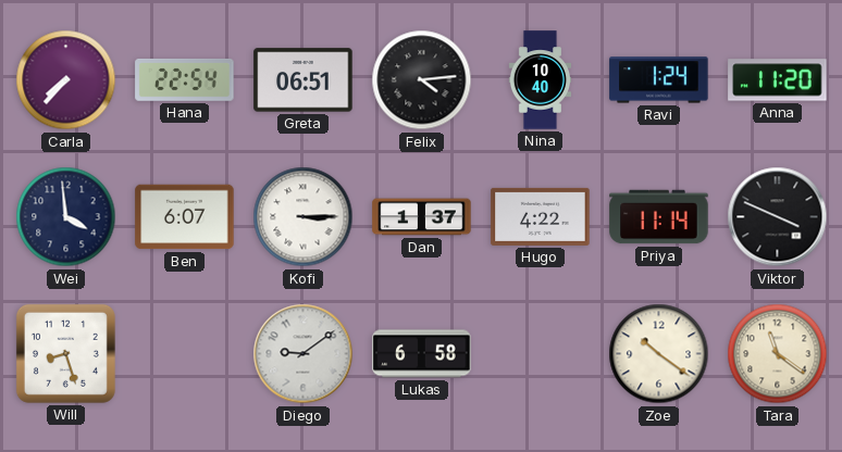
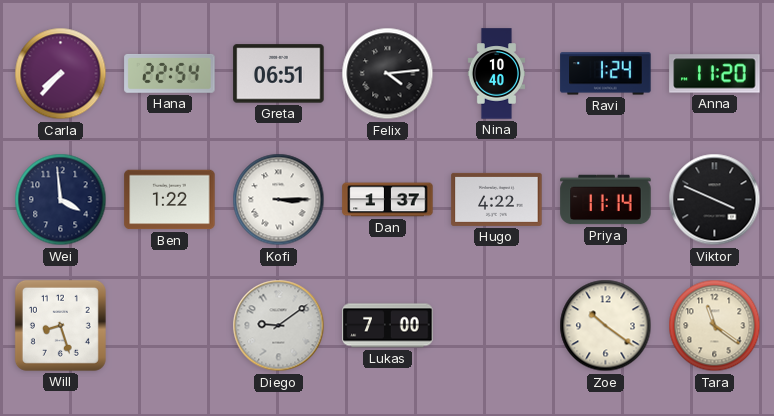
Ben: 6:07 -> 1:22
Lukas: 6:58 -> 7:00
